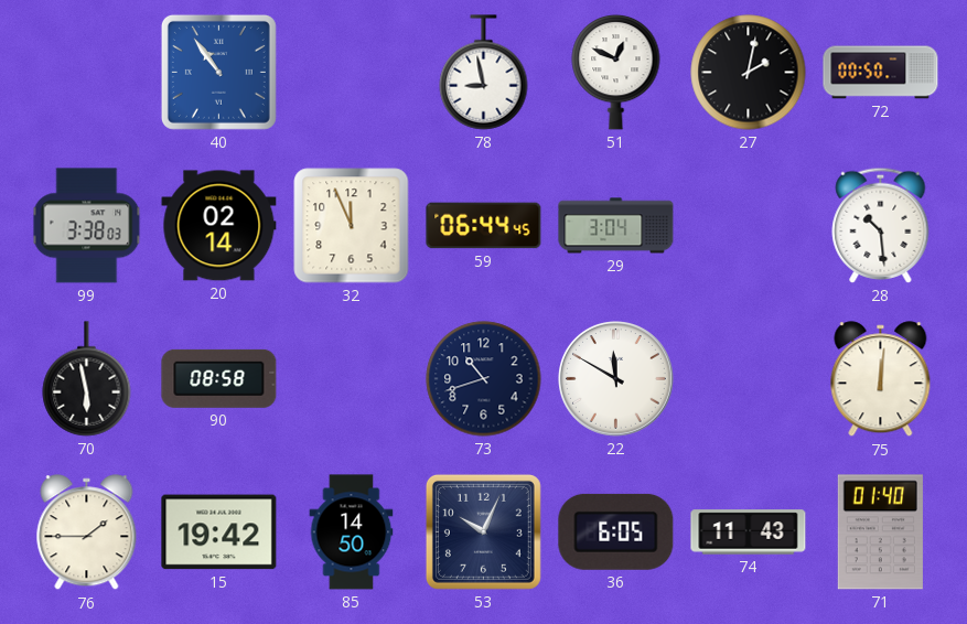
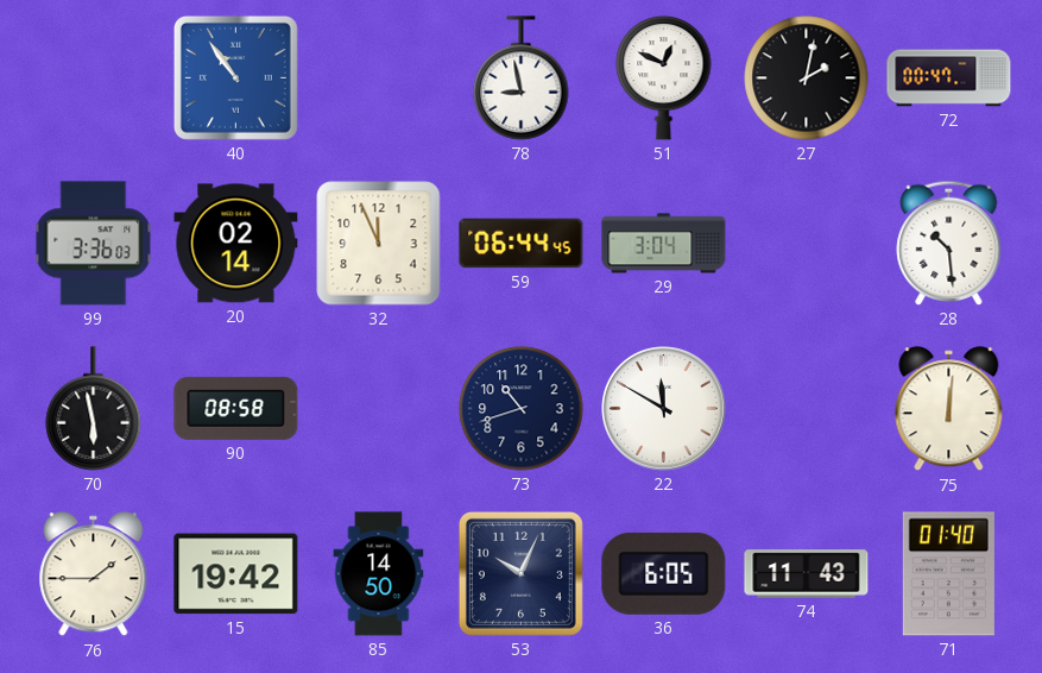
72: 00:50 -> 00:47
99: 3:38 -> 3:36
